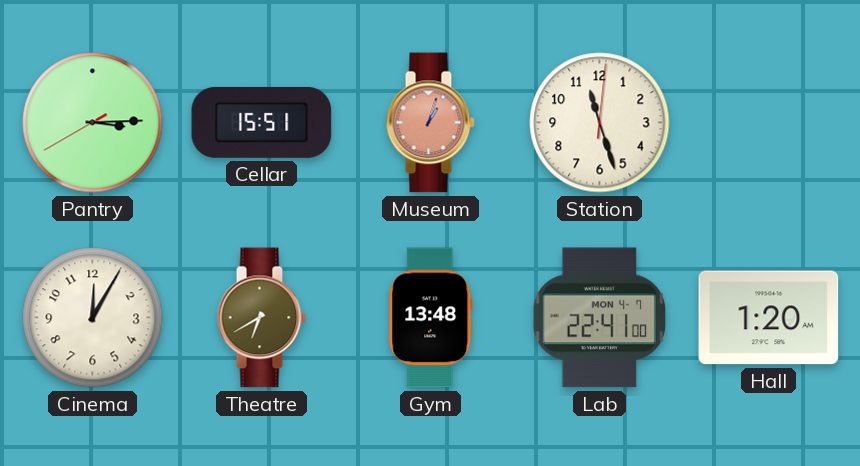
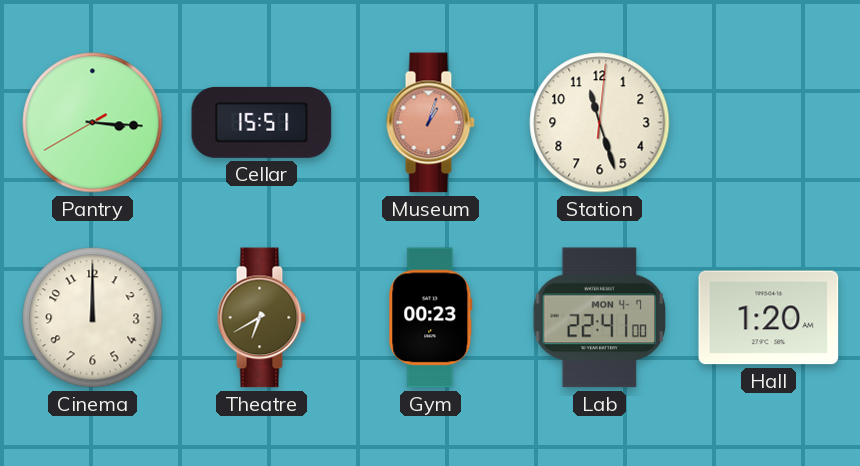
Pantry: 3:14 -> 3:15
Cinema: 12:05 -> 12:00
Gym: 13:48 -> 00:23
